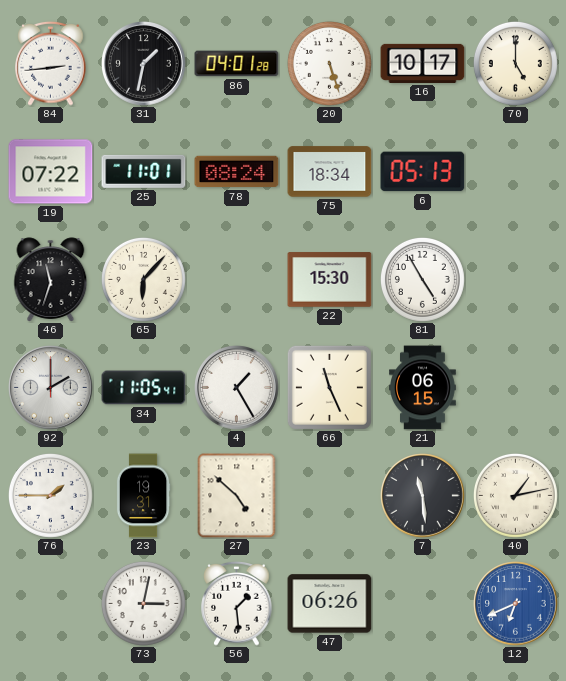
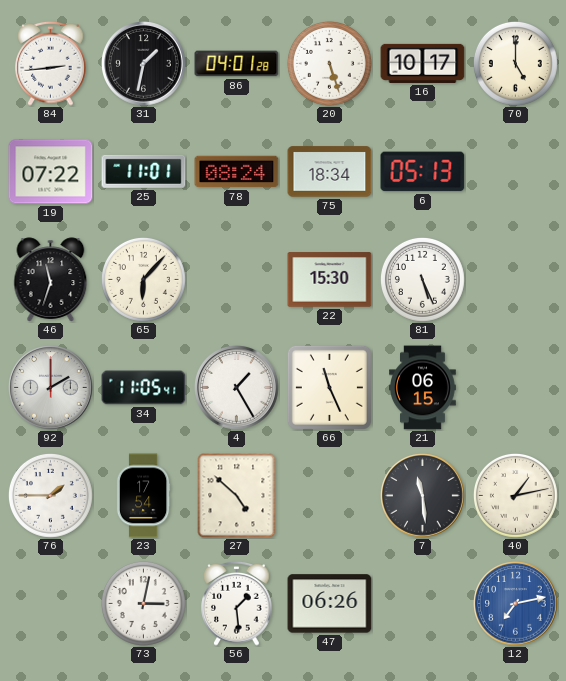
81: 4:55 -> 5:26
23: 19:31 -> 17:54
12: 6:41 -> 7:13
